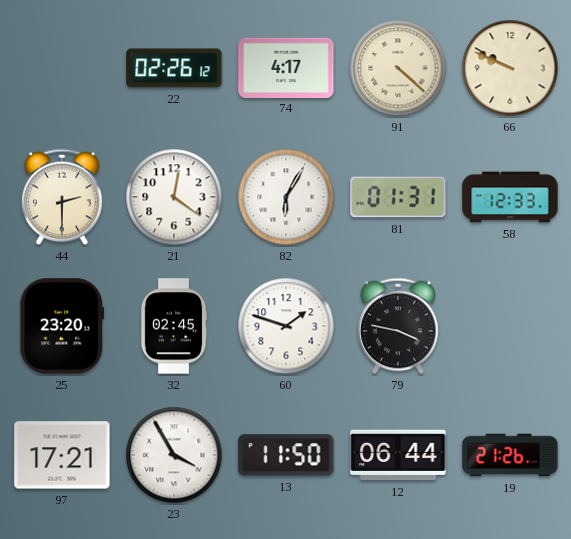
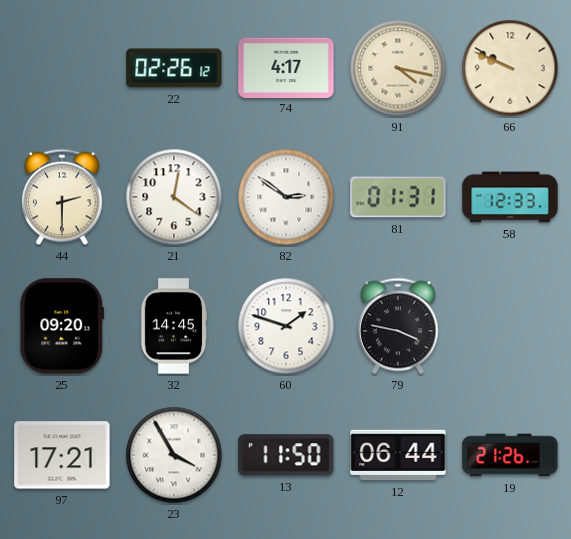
91: 4:22 -> 4:17
82: 6:05 -> 2:51
25: 23:20 -> 09:20
32: 02:45 -> 14:45
